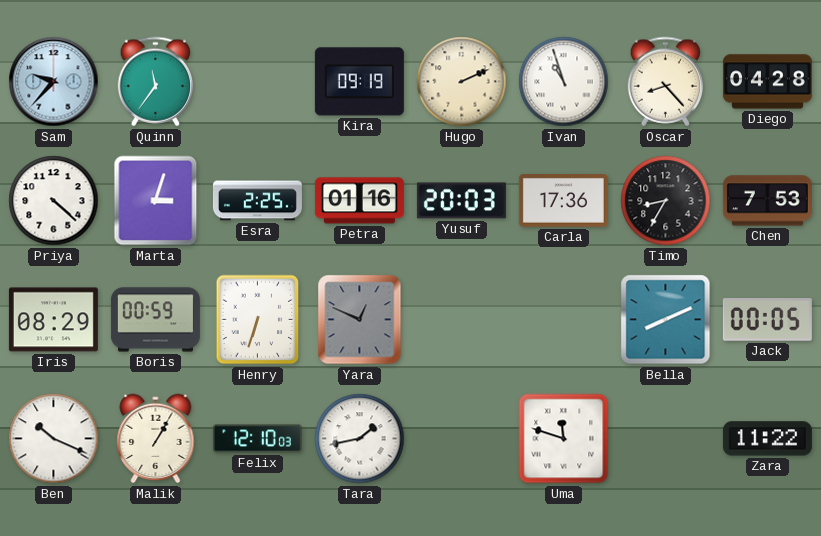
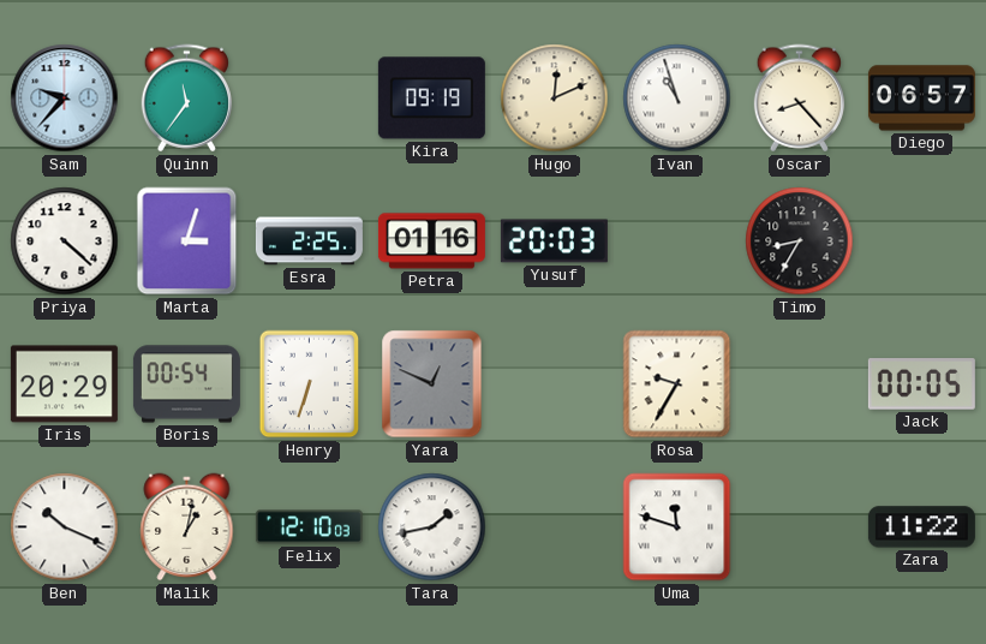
Hugo: 2:11 -> 12:11
Diego: 04:28 -> 06:57
Carla: 17:36 -> none
Chen: 7:53 -> none
Iris: 08:29 -> 20:29
Boris: 00:59 -> 00:54
Rosa: none -> 9:35
Bella: 8:11 -> none
Malik: 1:05 -> 1:02
